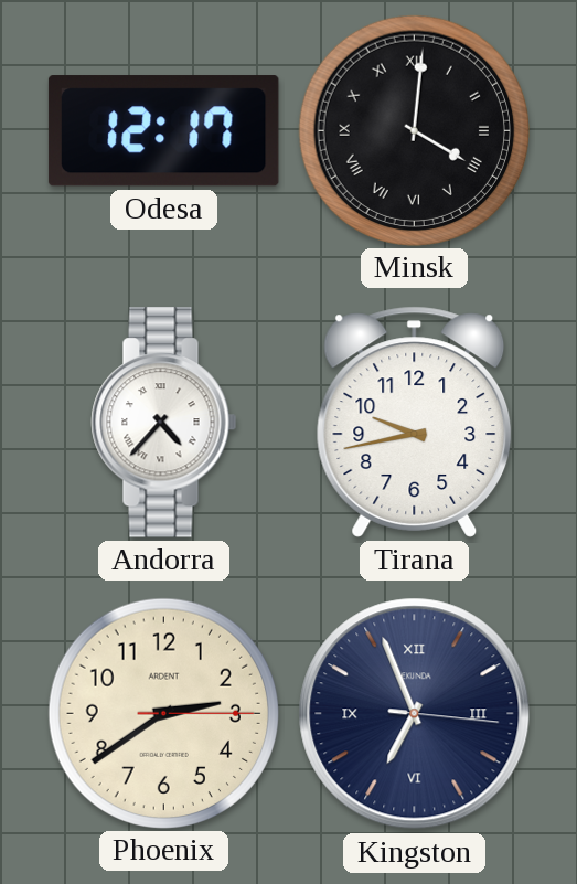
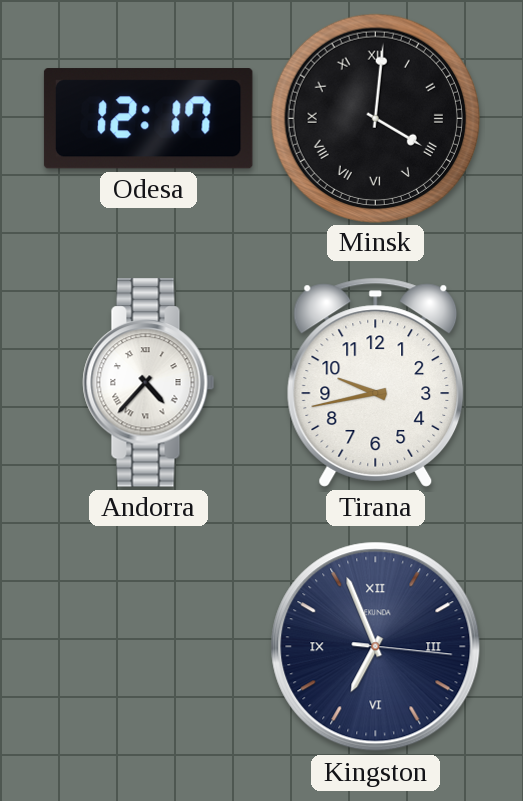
Phoenix: 2:39 -> none
